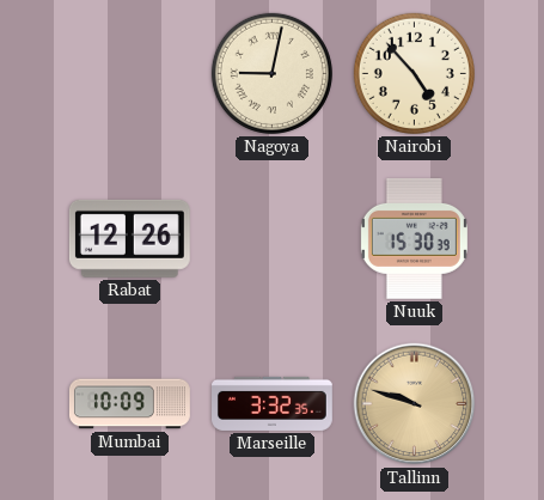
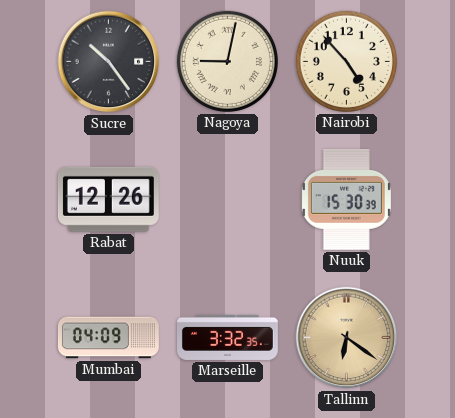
Sucre: none -> 10:24
Mumbai: 10:09 -> 04:09
Tallinn: 9:48 -> 6:21
